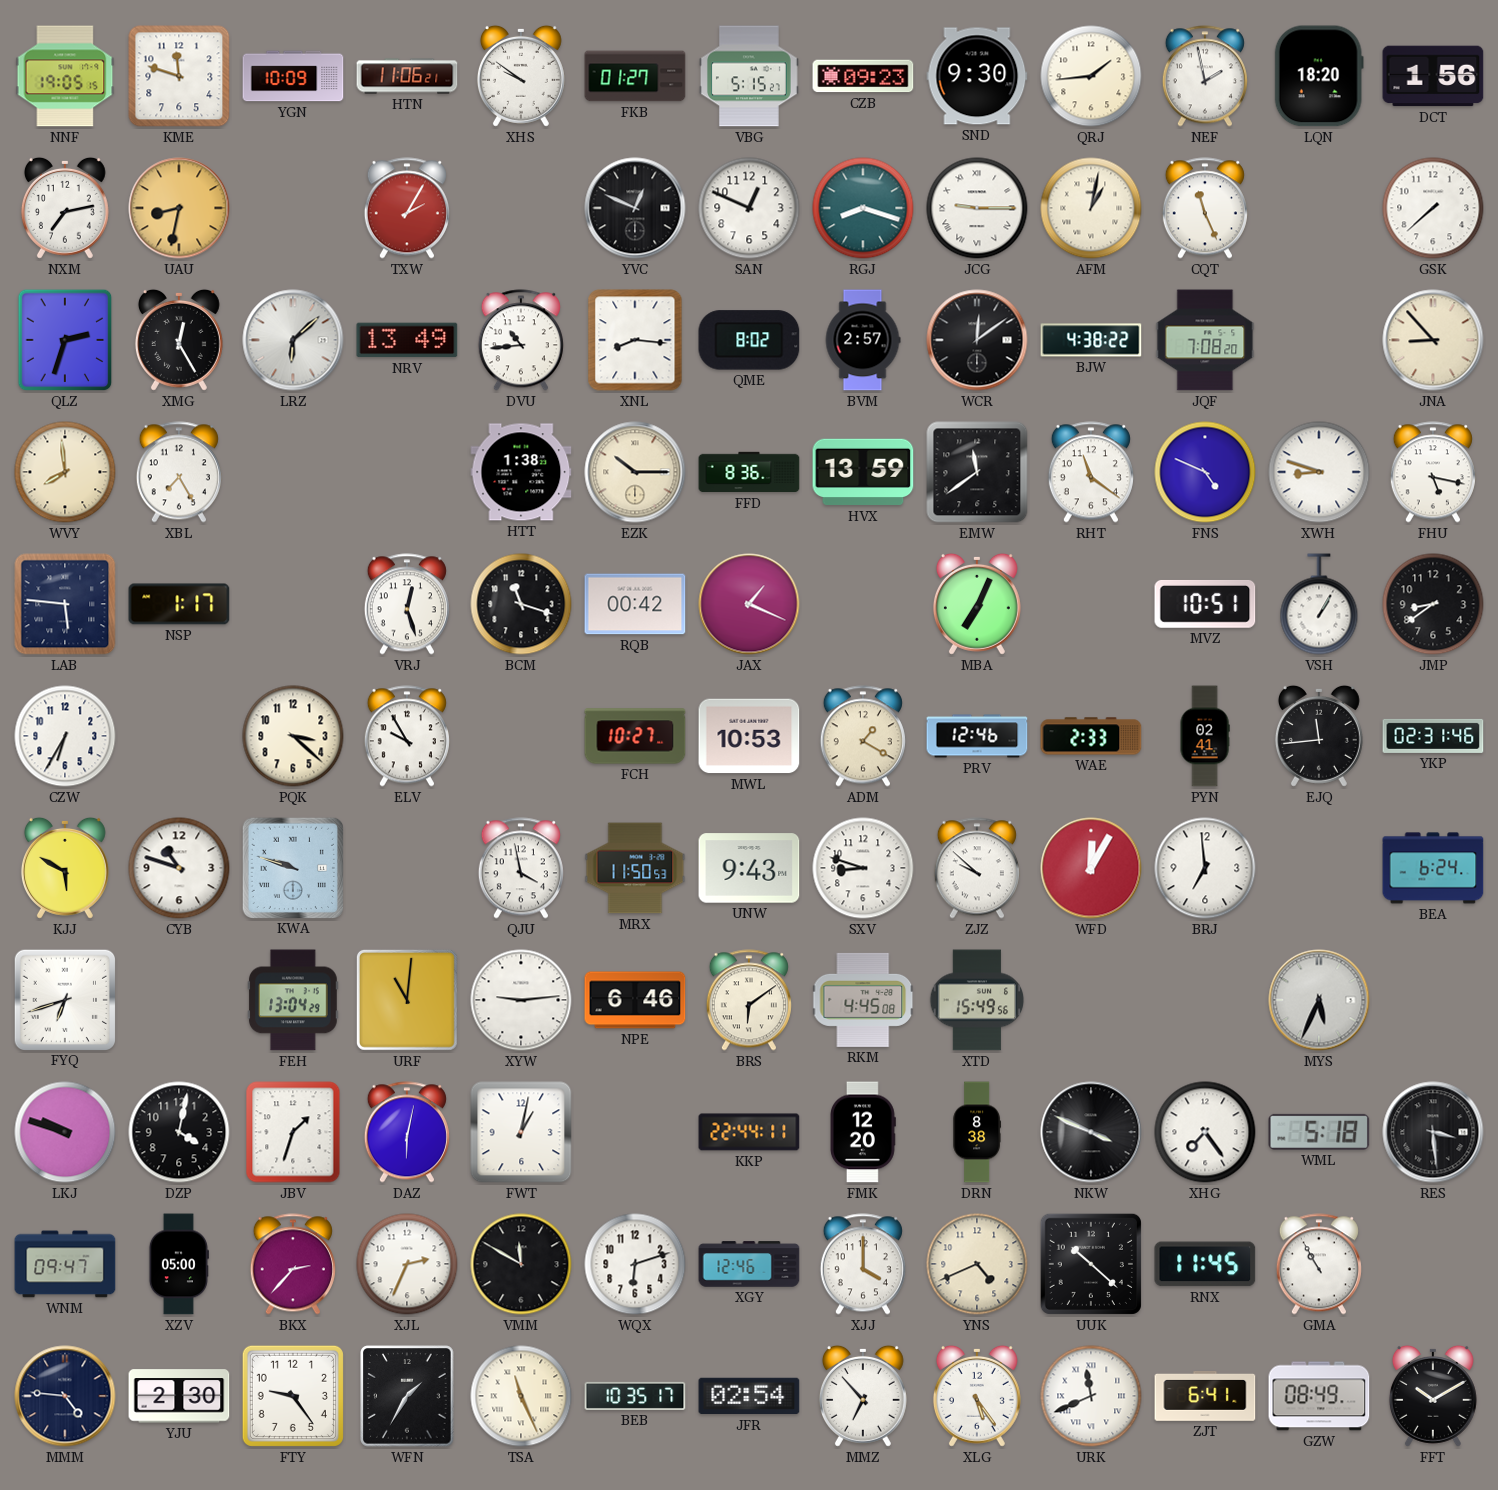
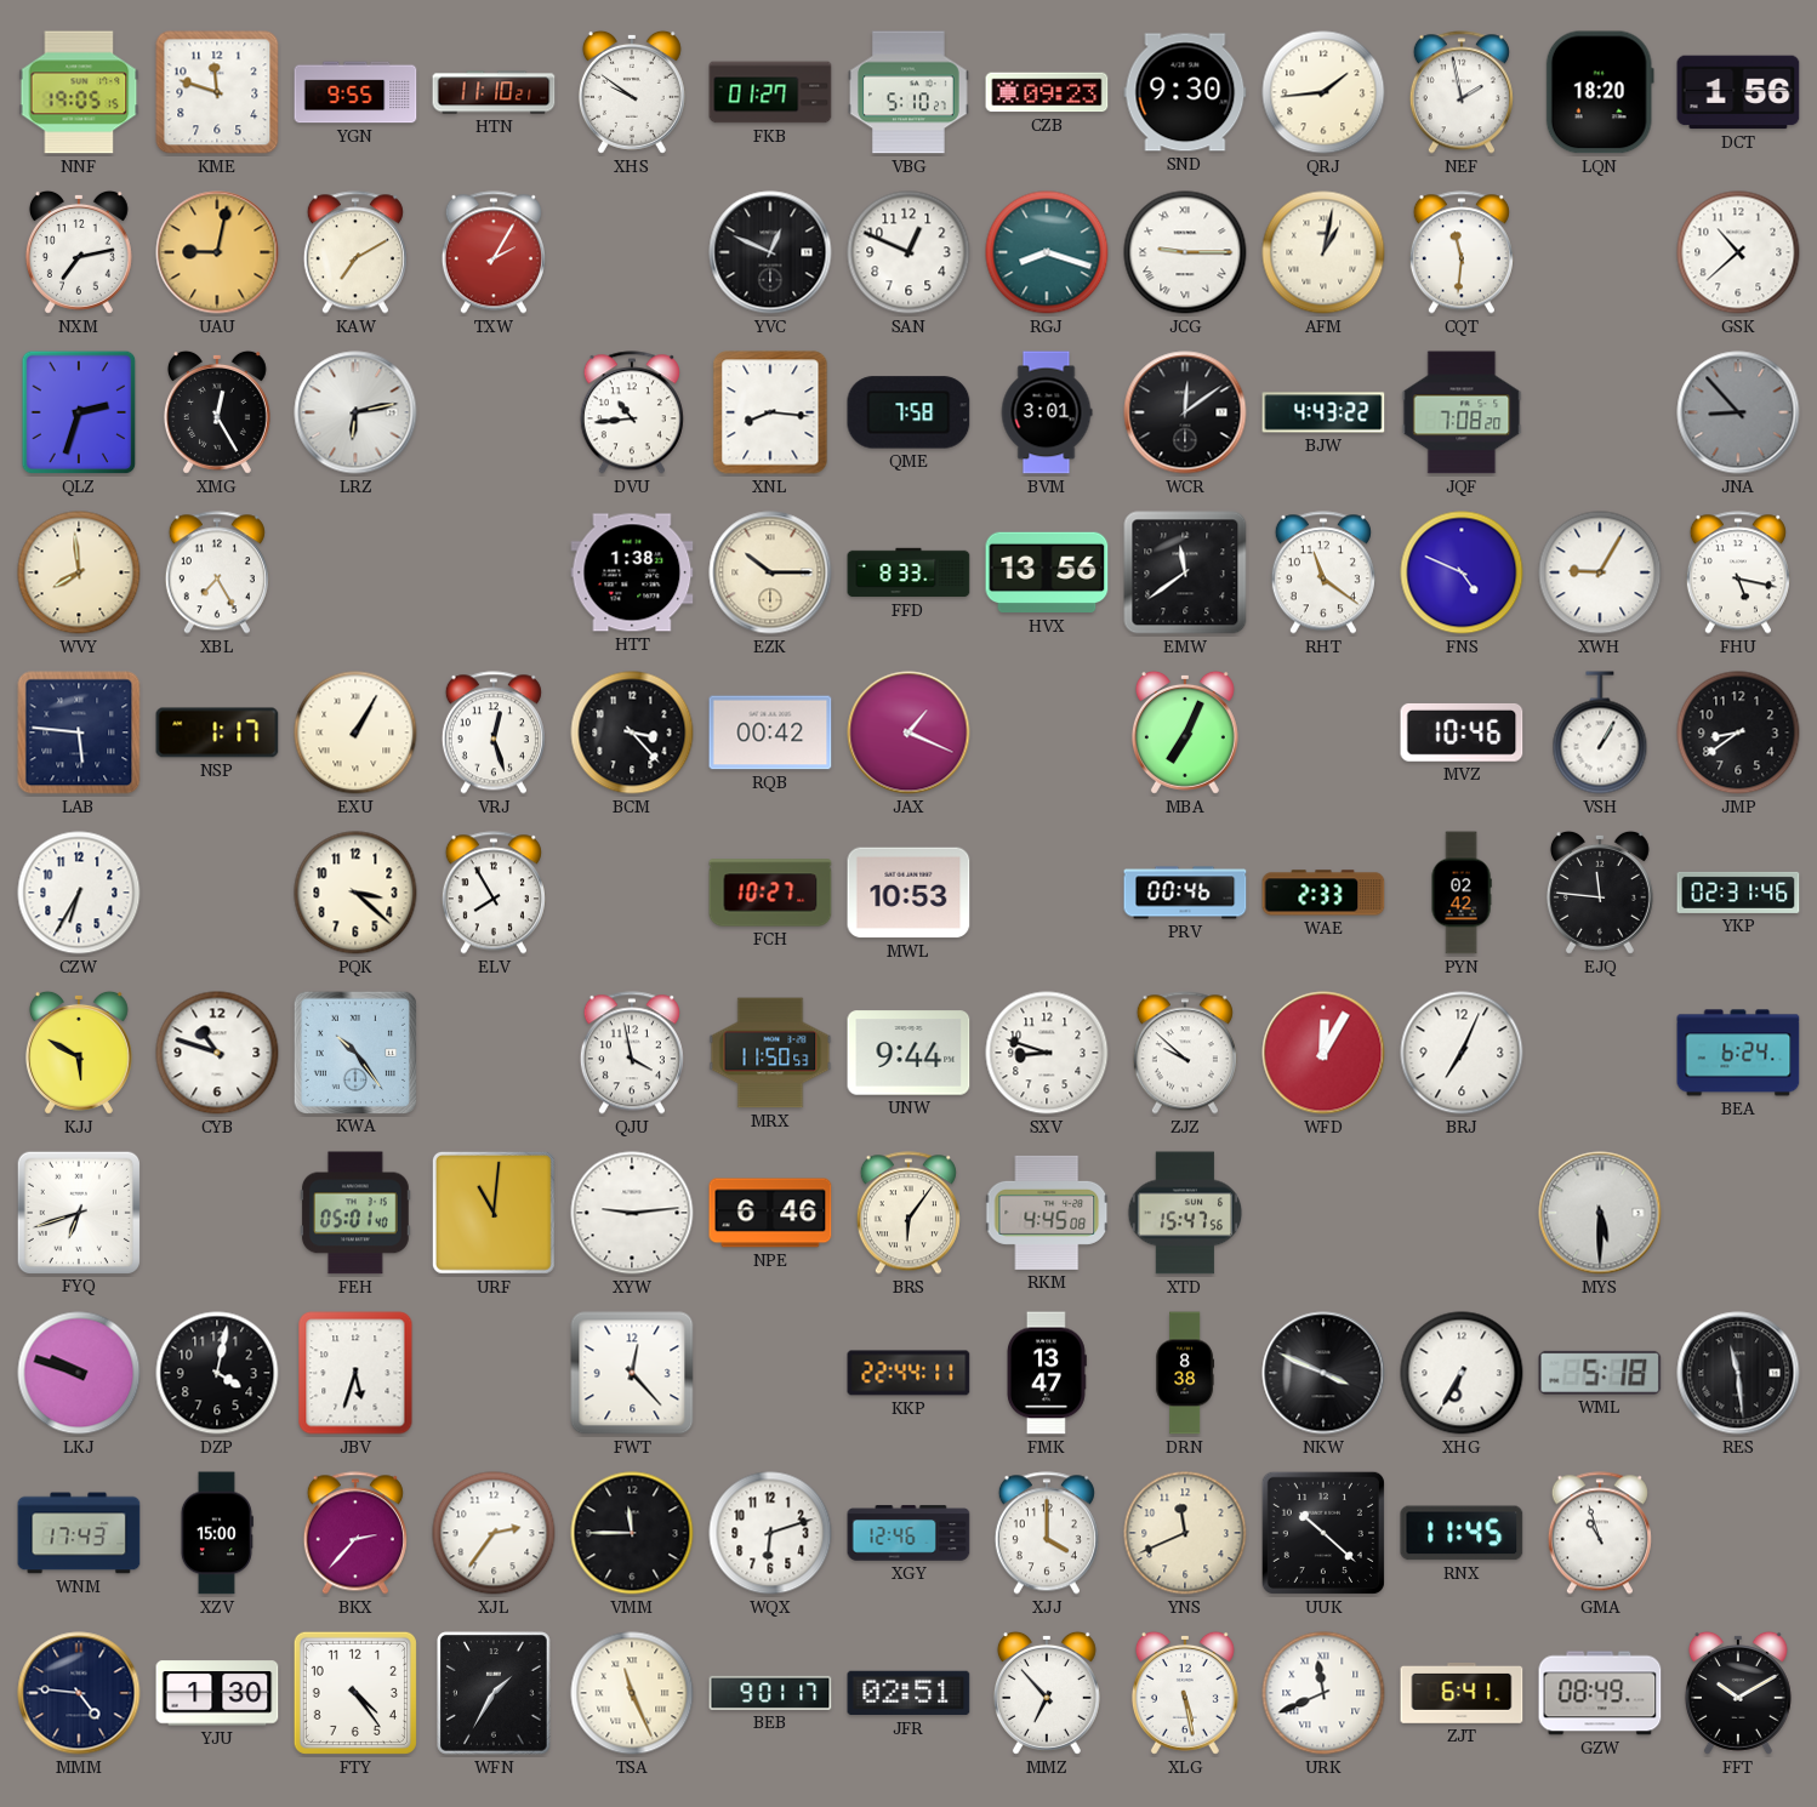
YGN: 10:09 -> 9:55
HTN: 11:06 -> 11:10
VBG: 5:15 -> 5:10
UAU: 8:32 -> 9:02
KAW: none -> 7:10
CQT: 11:26 -> 11:31
GSK: 7:38 -> 10:38
LRZ: 6:08 -> 6:13
NRV: 13:49 -> none
QME: 8:02 -> 7:58
BVM: 2:57 -> 3:01
BJW: 4:38 -> 4:43
JNA dial: cream -> grey
FFD: 8:36 -> 8:33
HVX: 13:59 -> 13:56
XWH: 8:48 -> 9:05
EXU: none -> 1:05
BCM: 11:18 -> 3:23
MVZ: 10:51 -> 10:46
ELV: 9:55 -> 7:55
ADM: 1:20 -> none
PRV: 12:46 -> 00:46
PYN: 02:41 -> 02:42
EJQ: 11:44 -> 11:46
KWA: 9:48 -> 10:24
UNW: 9:43 -> 9:44
BRJ: 6:59 -> 7:04
FEH: 13:04 -> 05:01
BRS: 6:09 -> 6:06
XTD: 15:49 -> 15:47
MYS: 5:34 -> 5:30
JBV: 1:33 -> 5:33
DAZ: 6:02 -> none
FWT: 1:02 -> 12:23
FMK: 12:20 -> 13:47
XHG: 7:24 -> 6:35
RES: 3:29 -> 11:29
WNM: 09:47 -> 17:43
XZV: 05:00 -> 15:00
XJL: 2:34 -> 2:36
VMM: 11:50 -> 11:45
YNS: 4:41 -> 11:41
GMA: 10:55 -> 10:57
YJU: 2:30 -> 1:30
FTY: 9:24 -> 4:24
BEB: 10:35 -> 9:01
JFR: 02:54 -> 02:51
XLG: 5:24 -> 5:28
